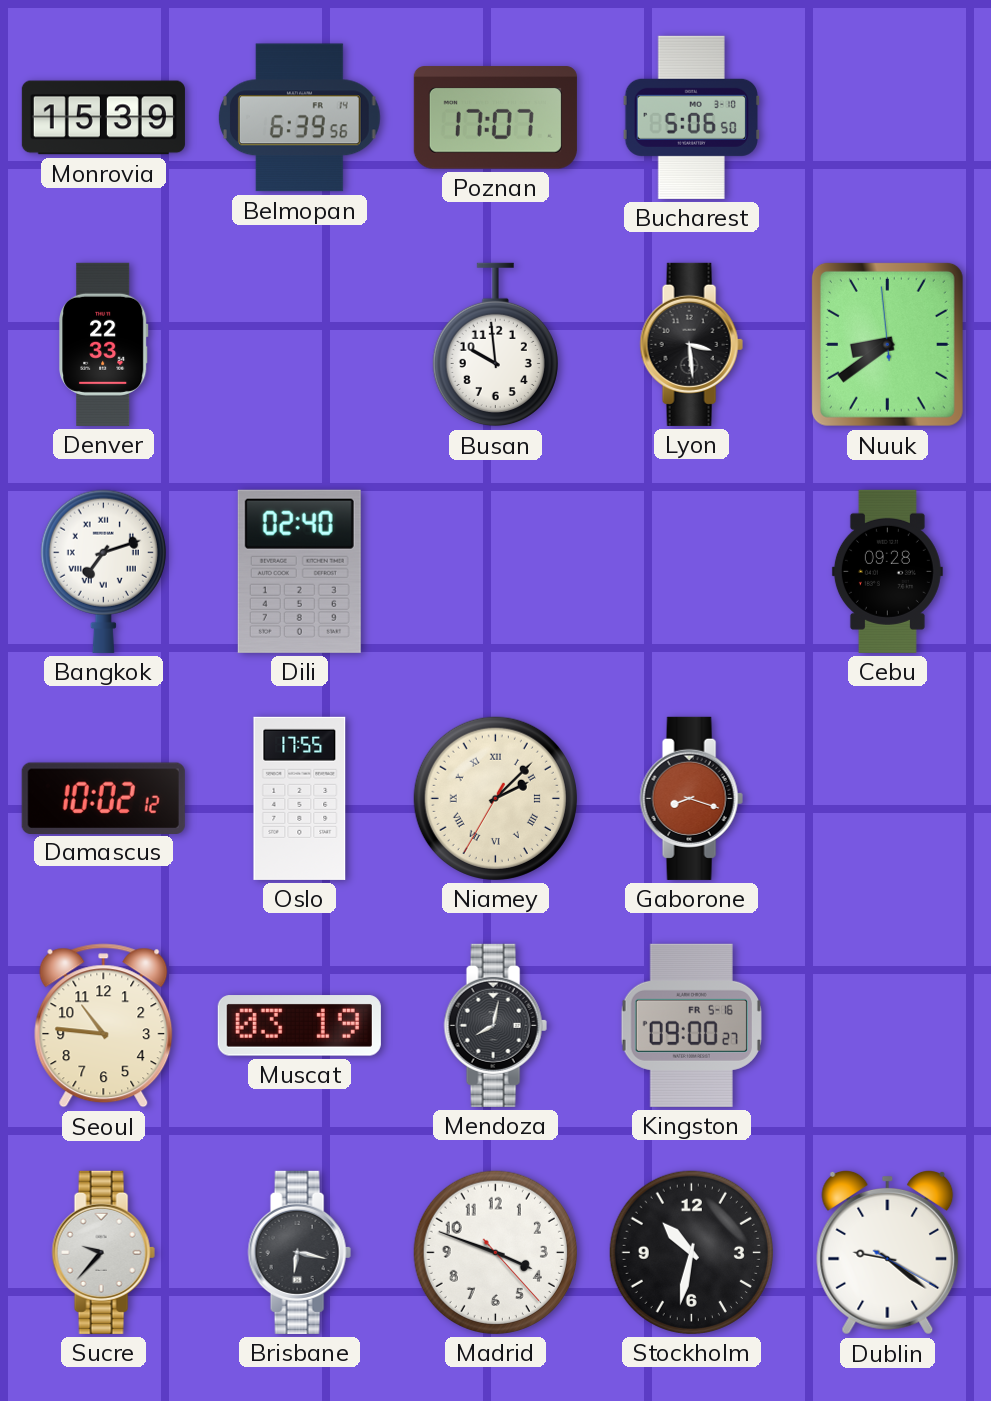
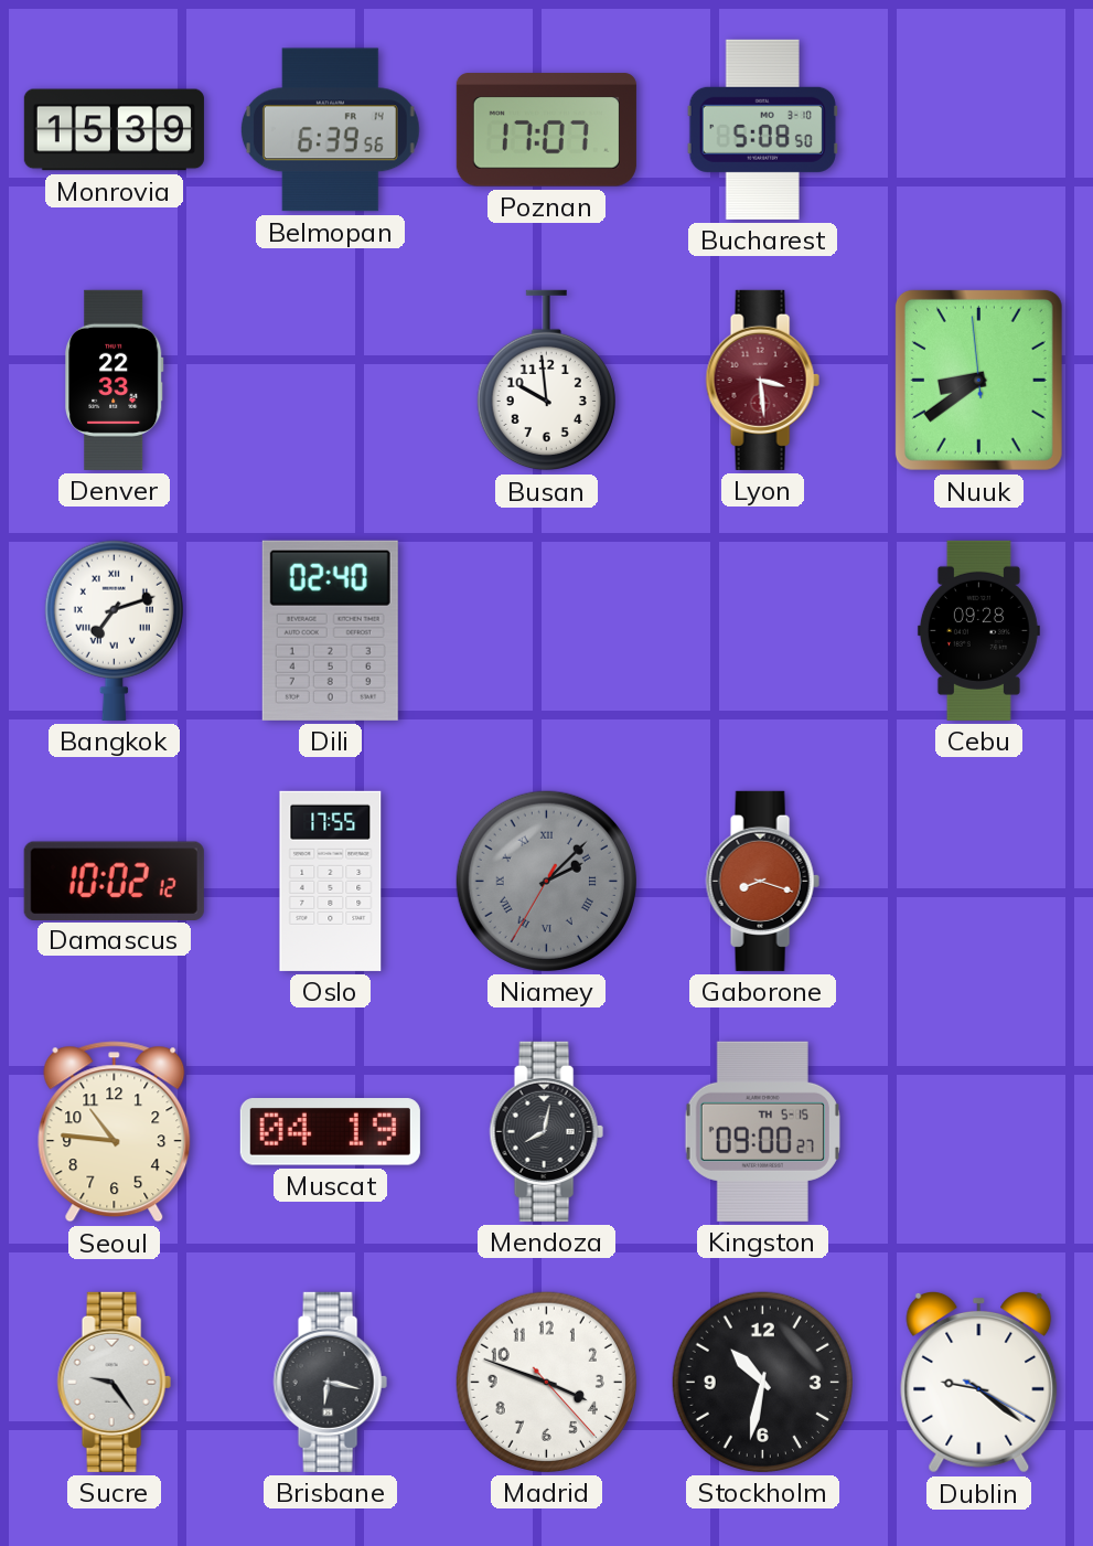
Bucharest: 5:06 -> 5:08
Lyon dial: black -> burgundy
Niamey dial: cream -> grey
Muscat: 03:19 -> 04:19
Kingston date: FR 5-16 -> TH 5-15
Sucre: 9:37 -> 9:24
